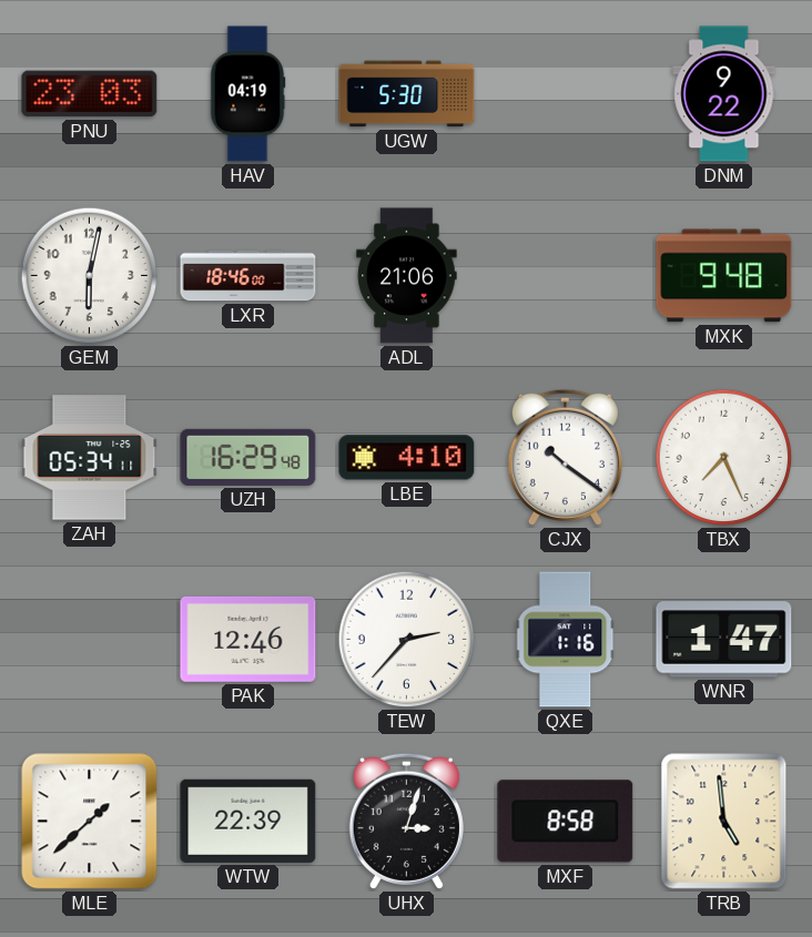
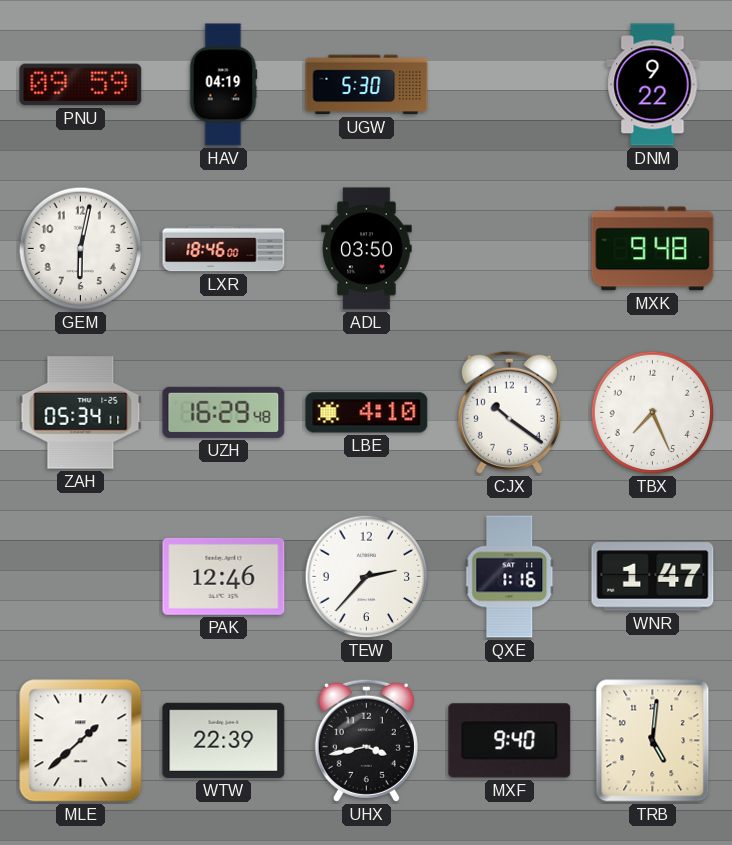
PNU: 23:03 -> 09:59
ADL: 21:06 -> 03:50
UHX: 3:03 -> 3:43
MXF: 8:58 -> 9:40
TRB: 4:59 -> 5:01
